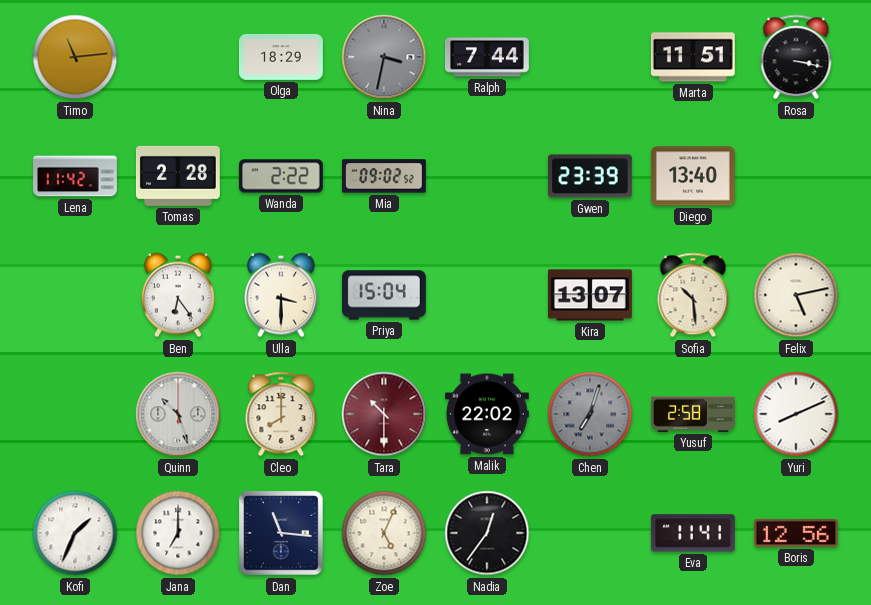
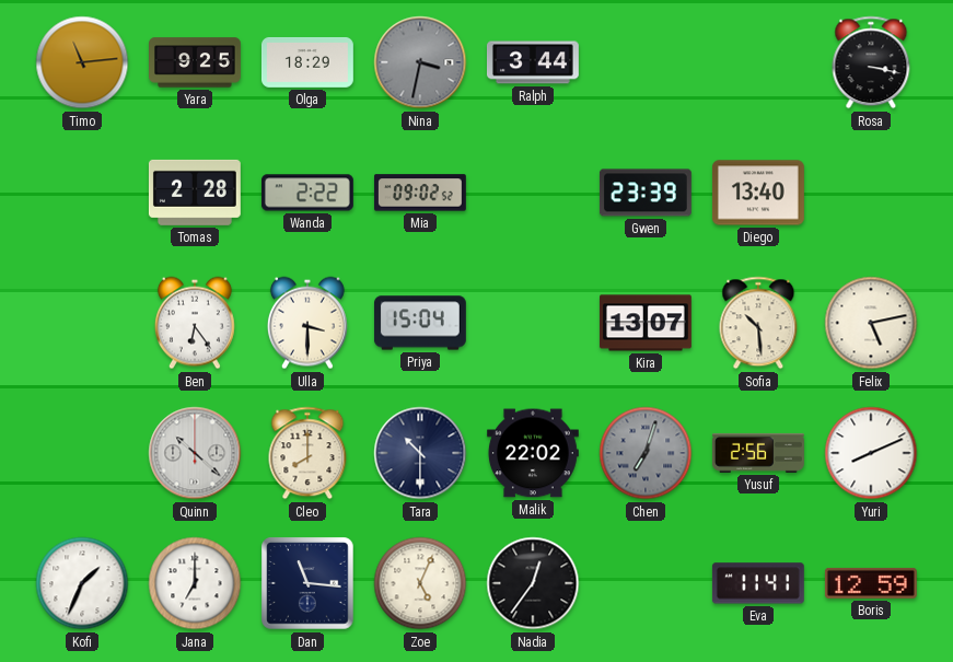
Yara: none -> 9:25
Ralph: 7:44 -> 3:44
Marta: 11:51 -> none
Lena: 11:42 -> none
Quinn: 10:27 -> 10:22
Tara dial: burgundy -> navy
Yusuf: 2:58 -> 2:56
Boris: 12:56 -> 12:59
